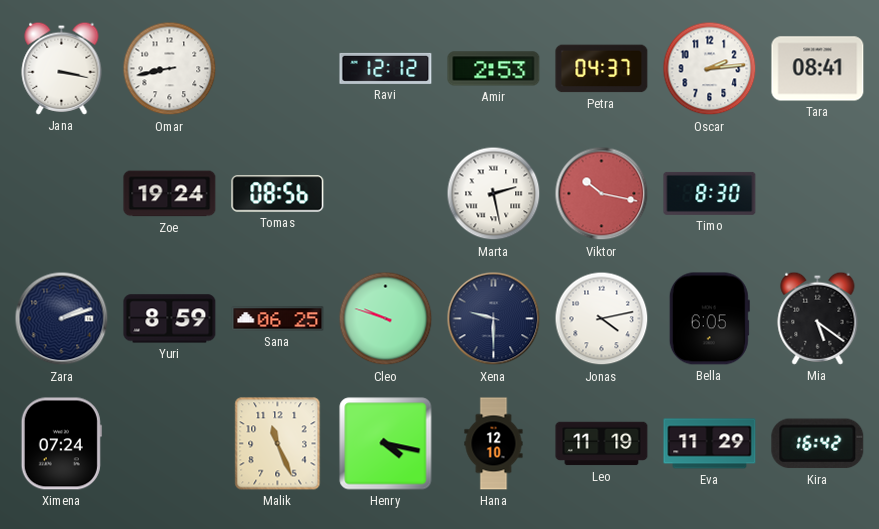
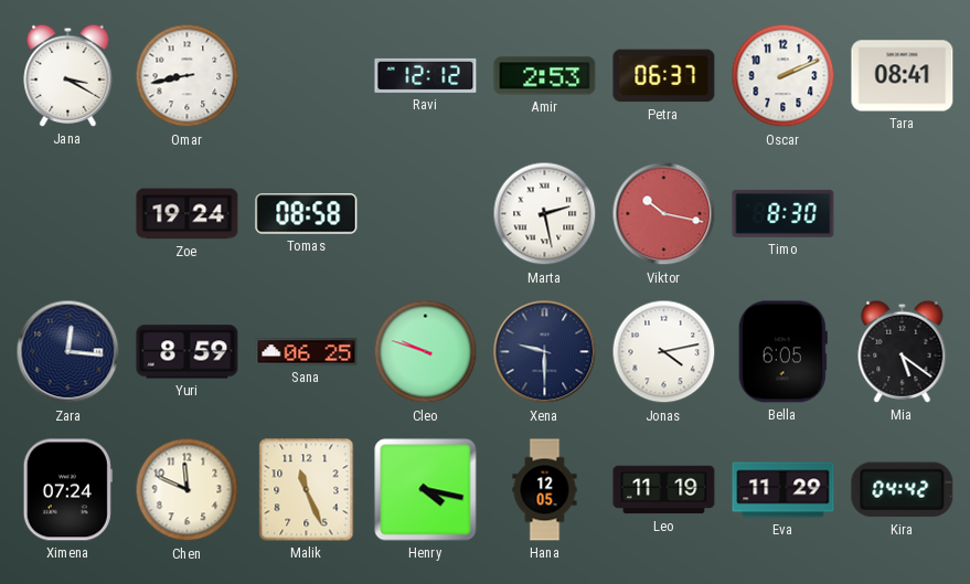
Jana: 3:17 -> 3:20
Petra: 04:37 -> 06:37
Oscar: 2:14 -> 2:11
Tomas: 08:56 -> 08:58
Zara: 2:12 -> 12:16
Chen: none -> 11:49
Hana: 12:10 -> 12:05
Kira: 16:42 -> 04:42
